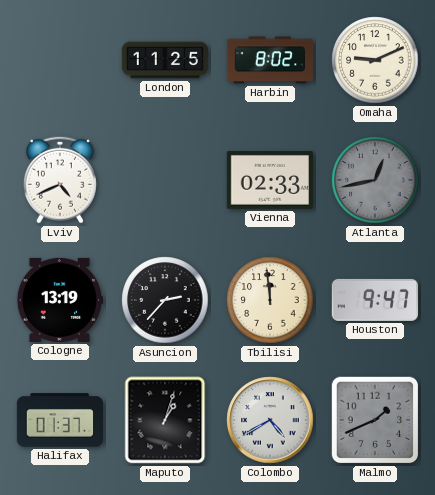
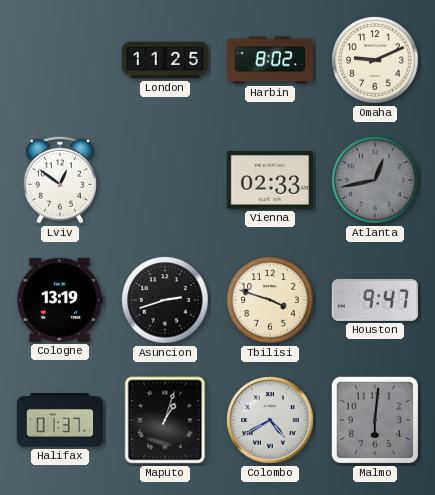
Lviv: 4:41 -> 12:51
Asuncion: 2:37 -> 2:42
Tbilisi: 11:59 -> 3:48
Malmo: 1:41 -> 6:01
